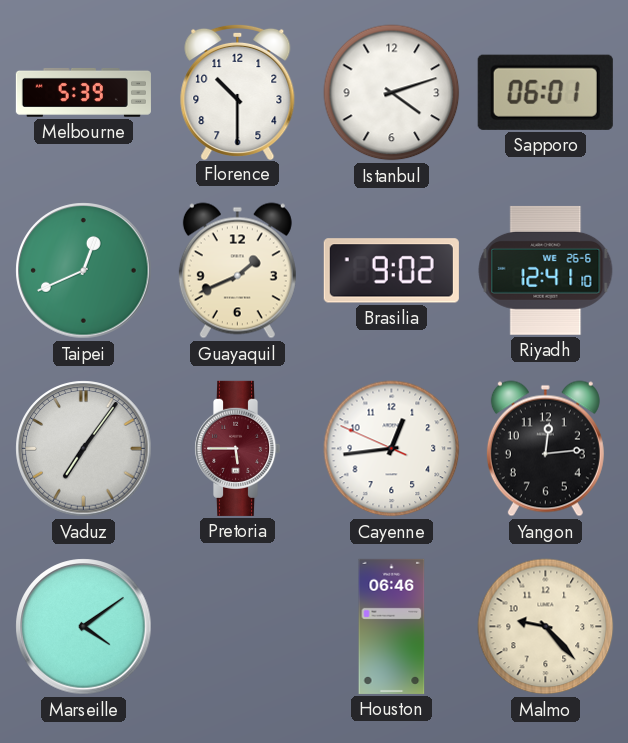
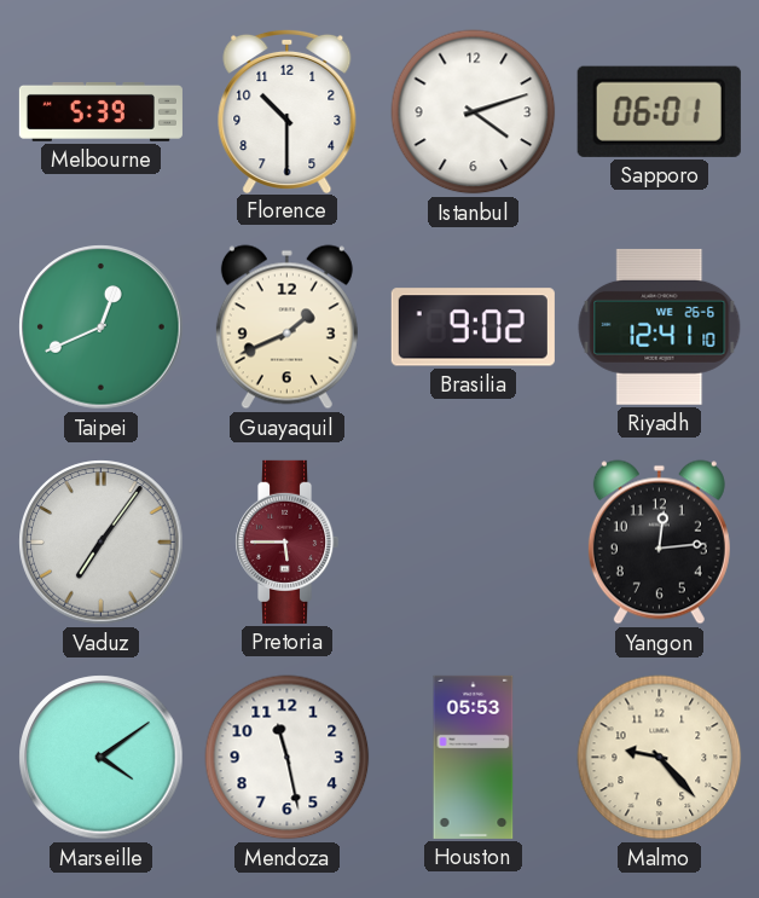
Cayenne: 12:43 -> none
Mendoza: none -> 11:28
Houston: 06:46 -> 05:53
